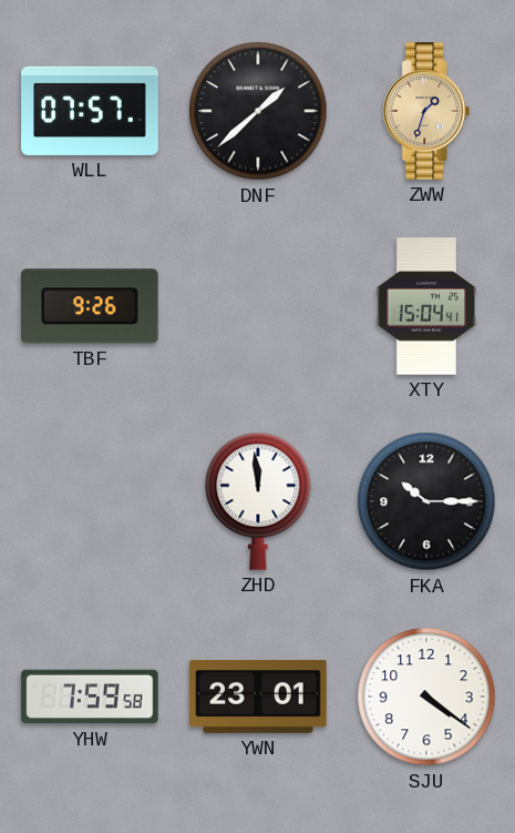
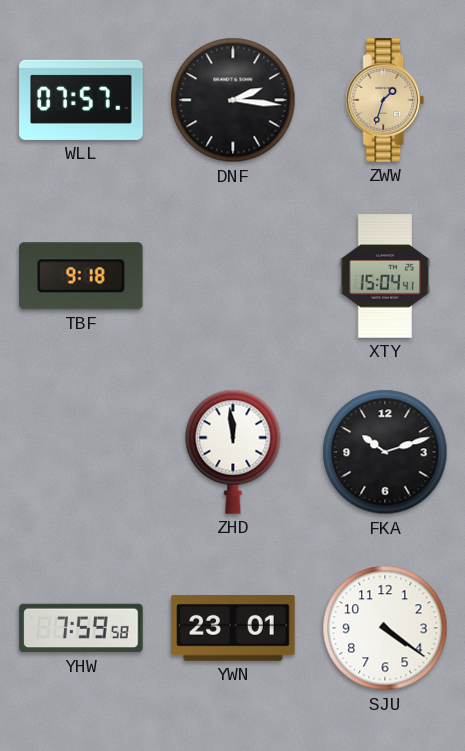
DNF: 1:38 -> 2:16
TBF: 9:26 -> 9:18
FKA: 10:15 -> 10:12
